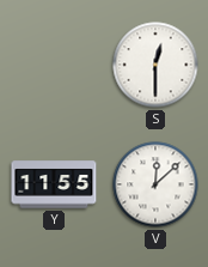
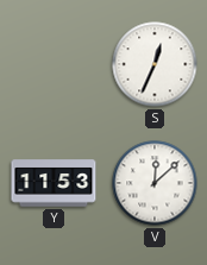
S: 12:30 -> 12:34
Y: 11:55 -> 11:53
